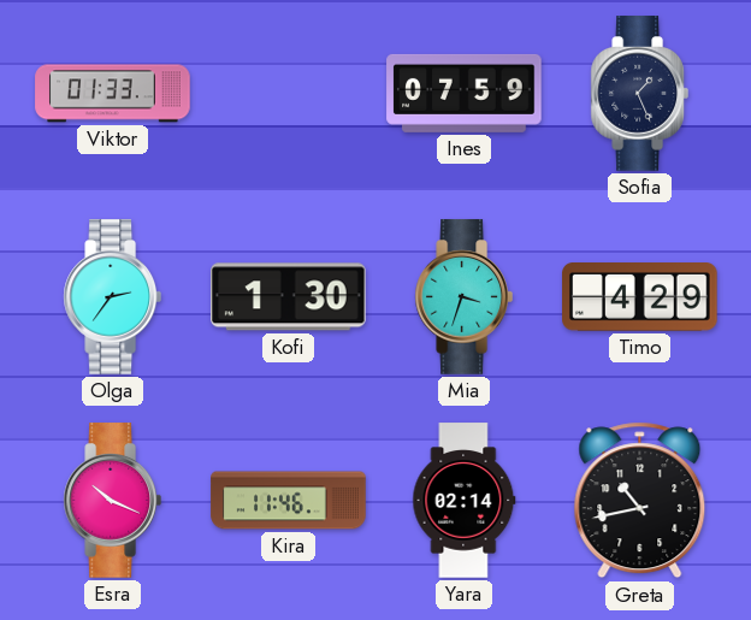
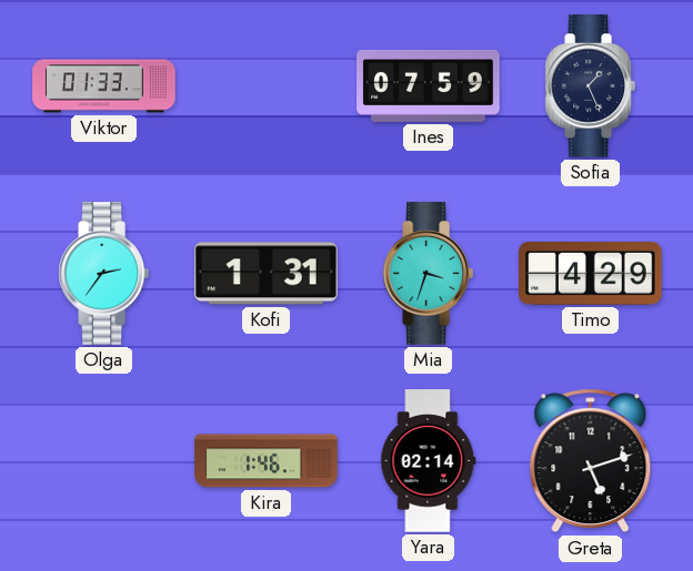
Kofi: 1:30 -> 1:31
Esra: 10:19 -> none
Kira: 11:46 -> 1:46
Greta: 10:43 -> 5:12
